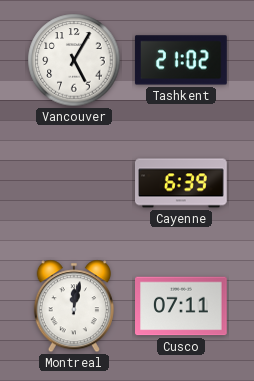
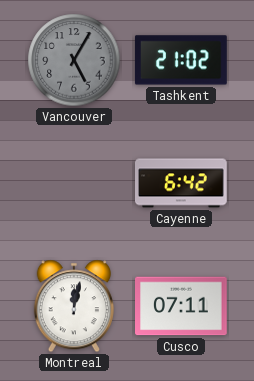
Vancouver dial: white -> grey
Cayenne: 6:39 -> 6:42
